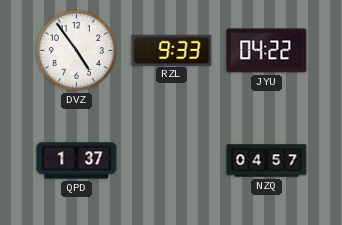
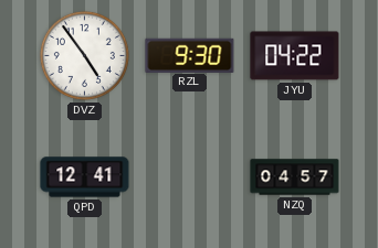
RZL: 9:33 -> 9:30
QPD: 1:37 -> 12:41
